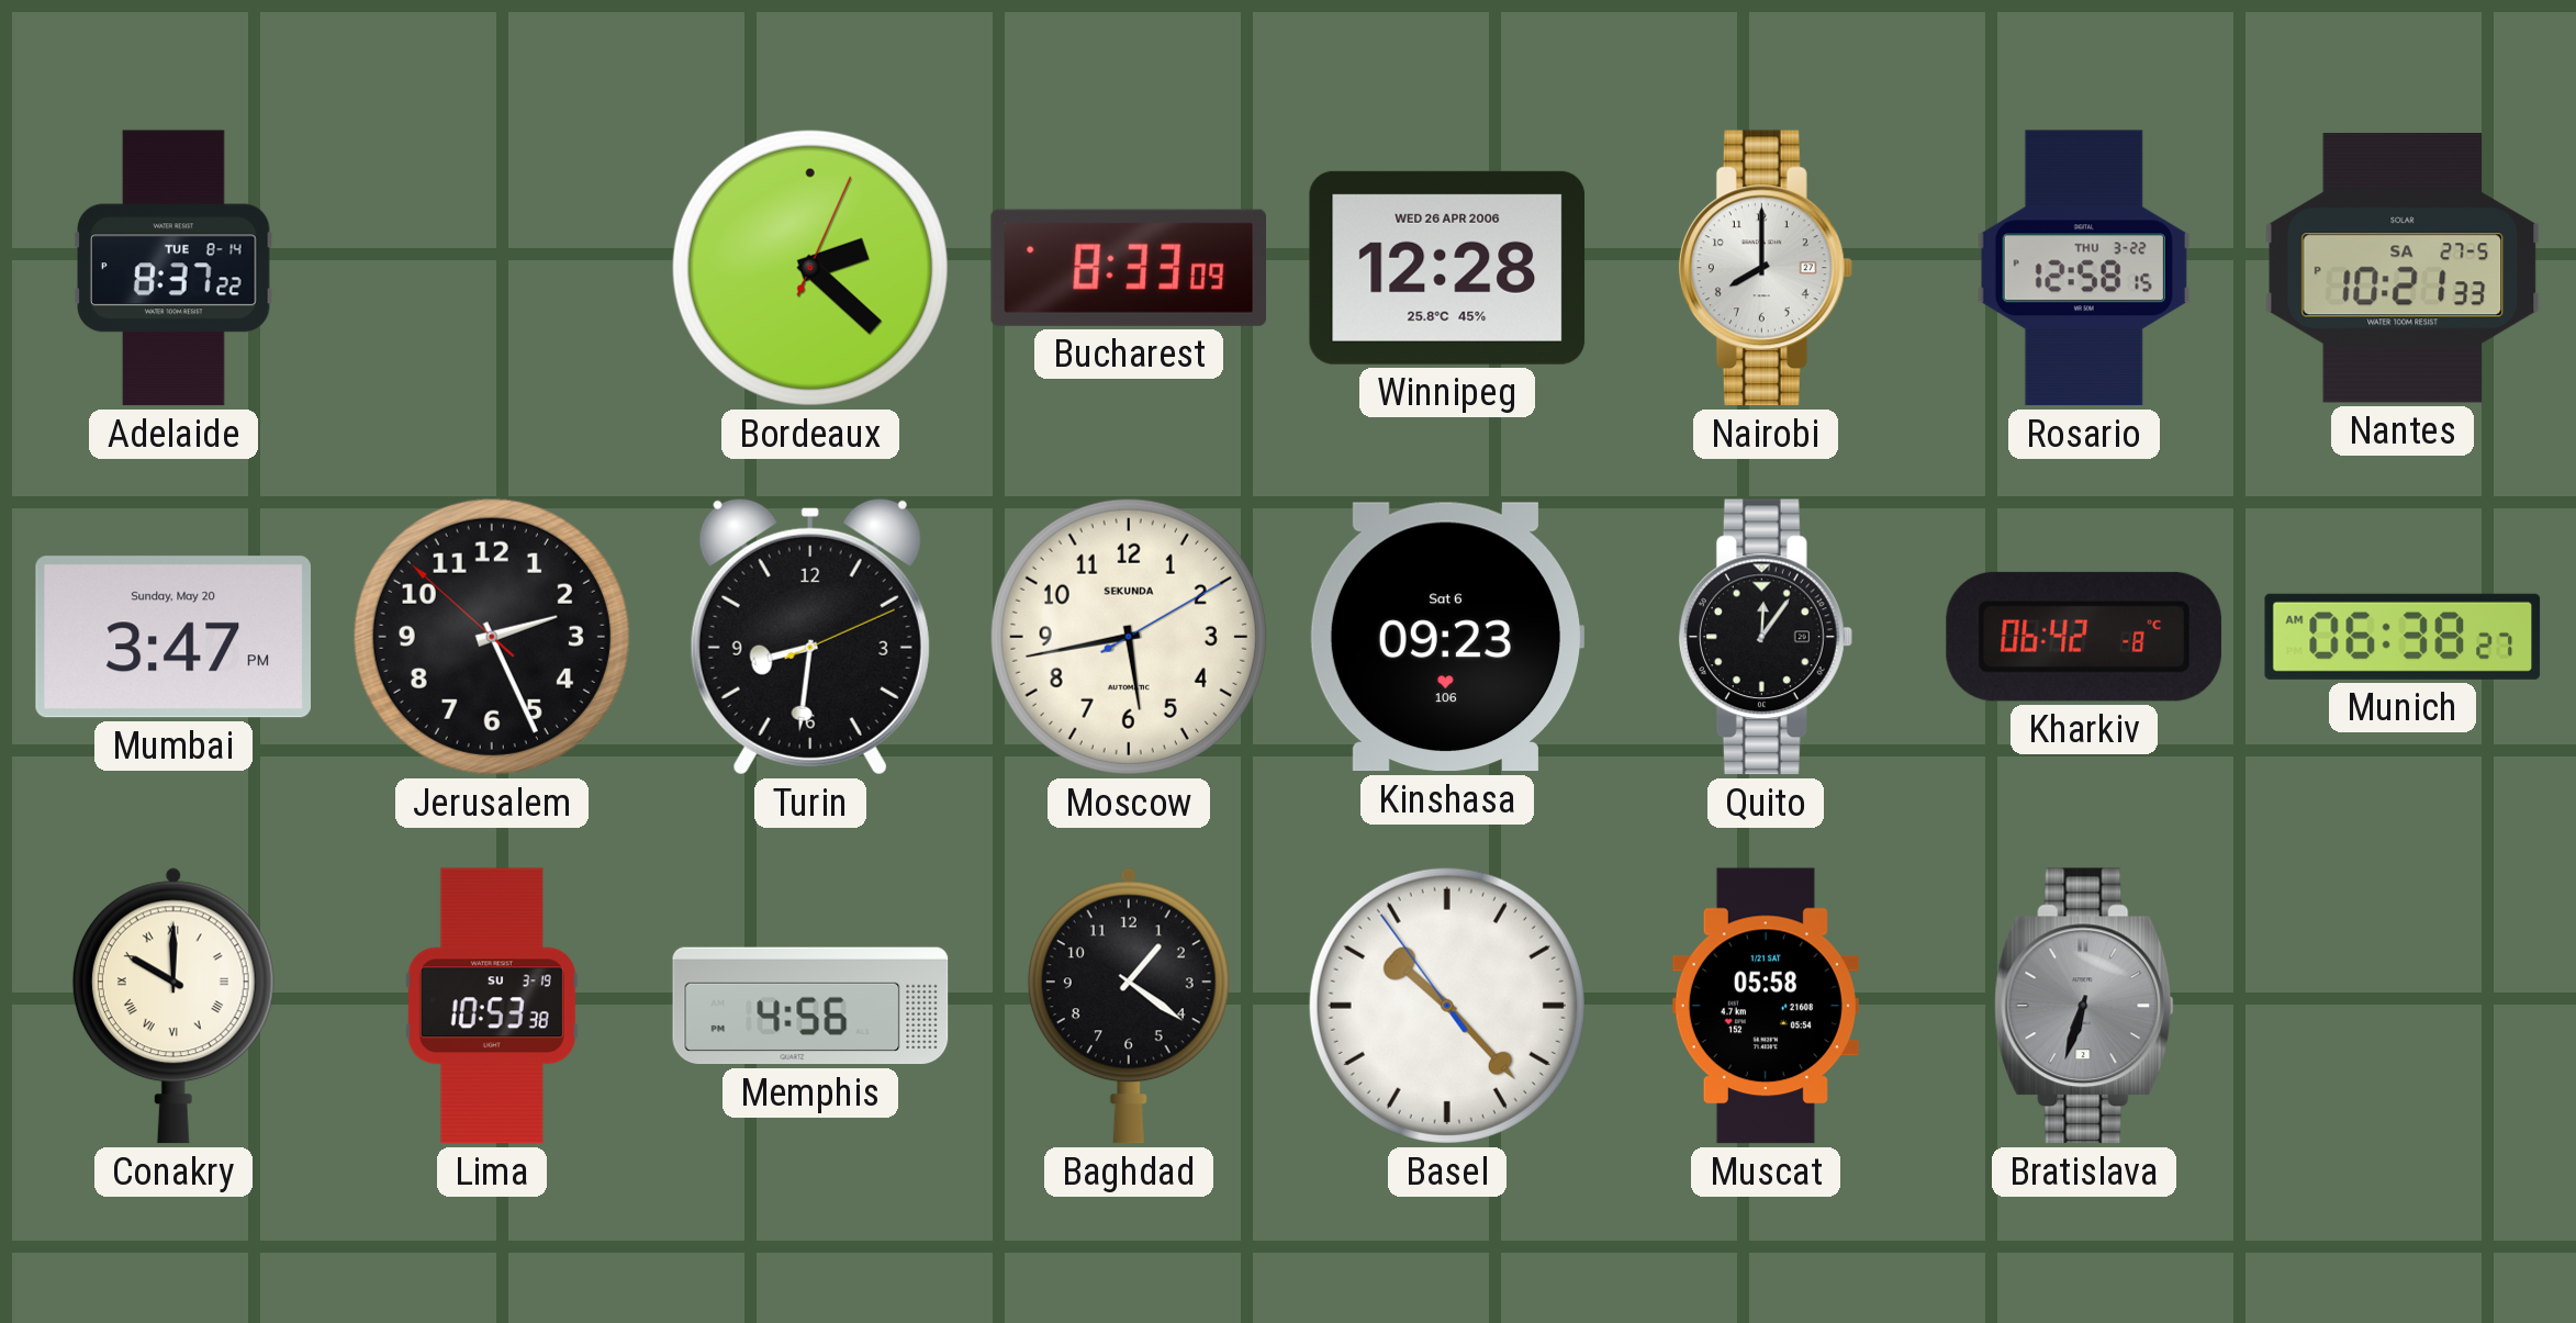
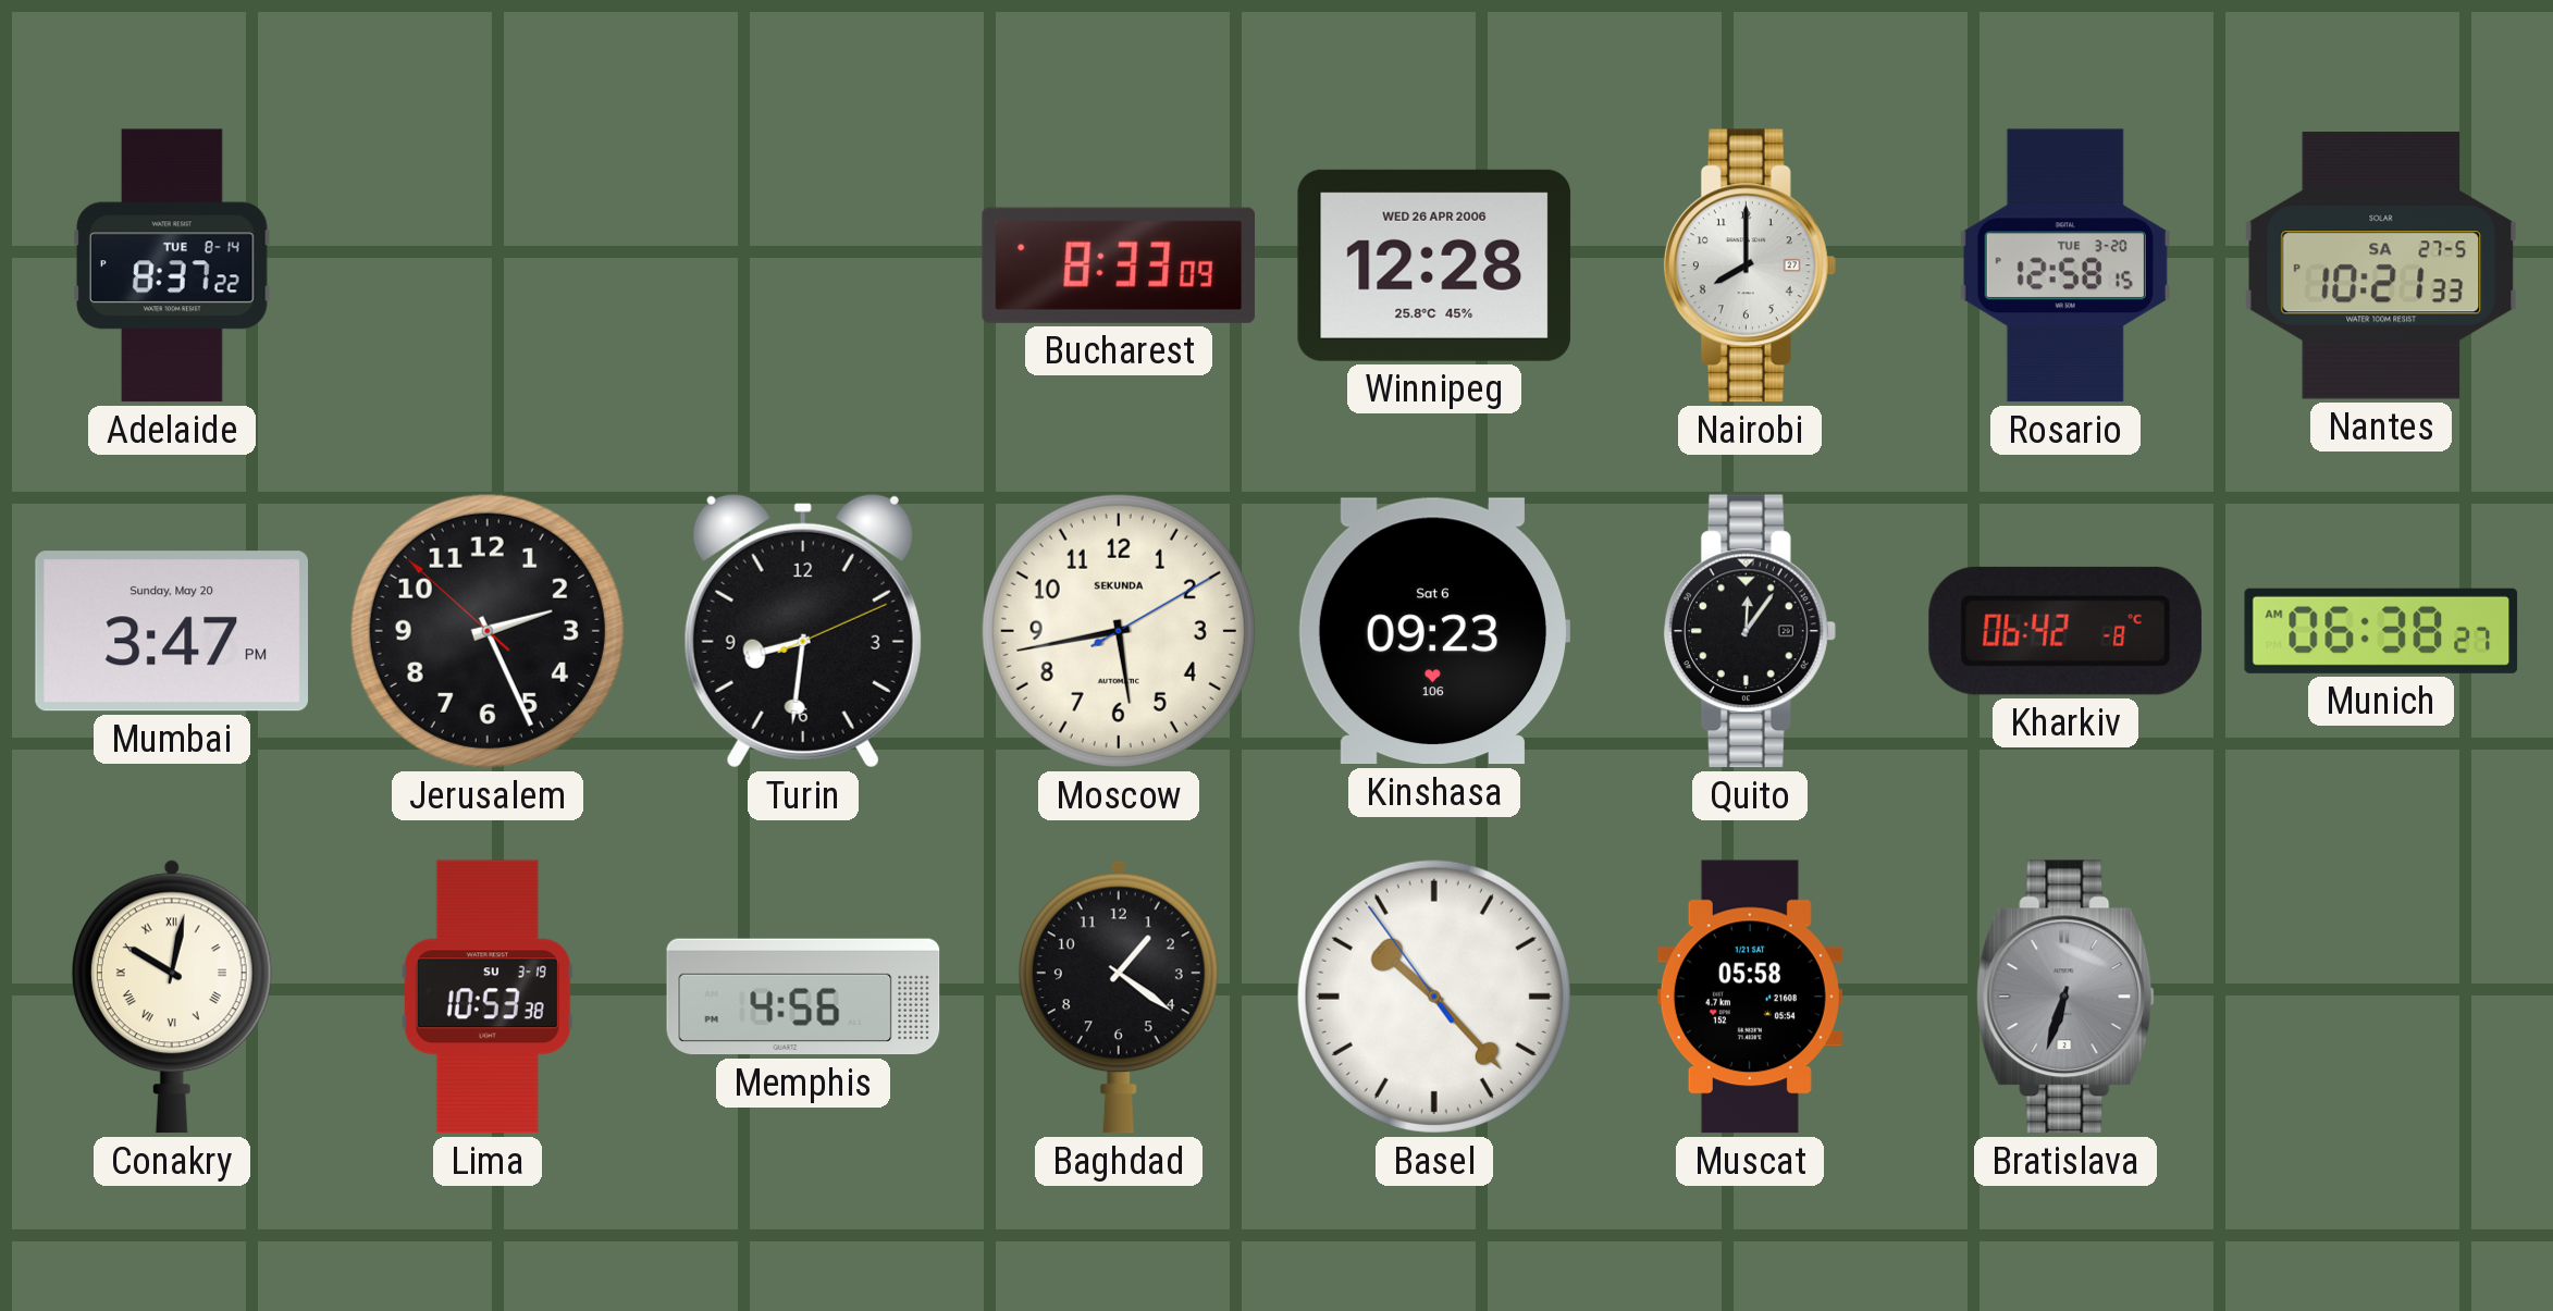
Bordeaux: 2:22 -> none
Rosario date: THU 3-22 -> TUE 3-20
Conakry: 10:00 -> 10:02
